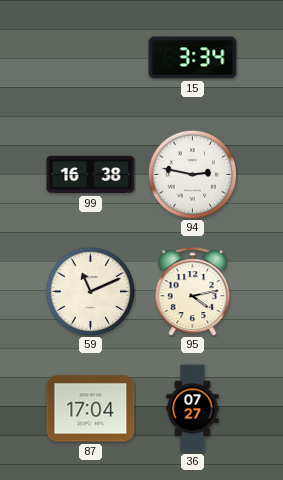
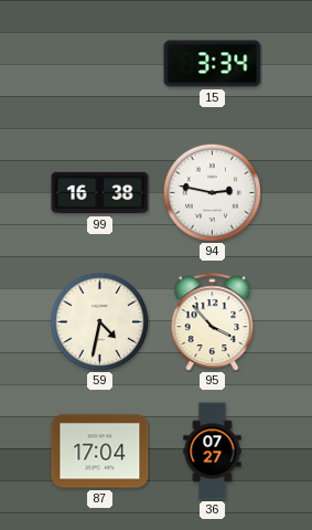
59: 11:11 -> 4:32
95: 4:13 -> 3:53
